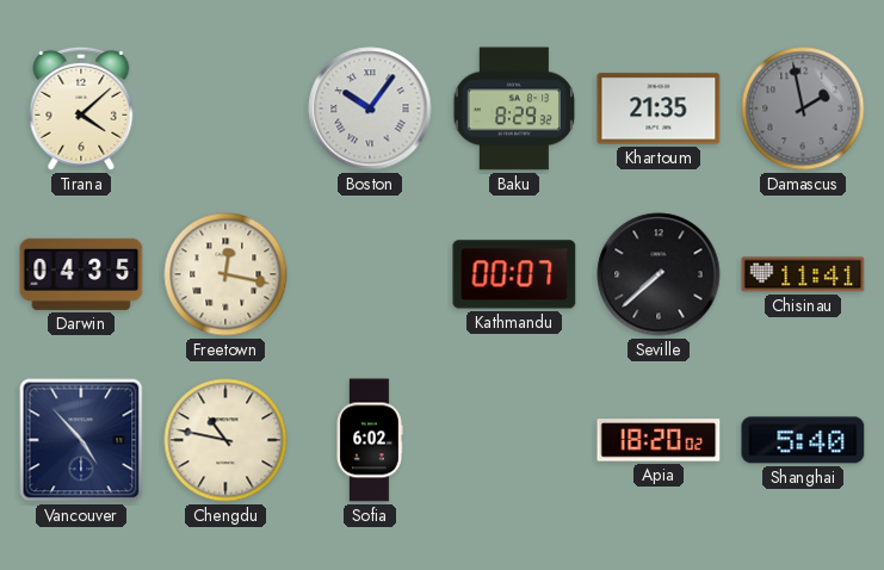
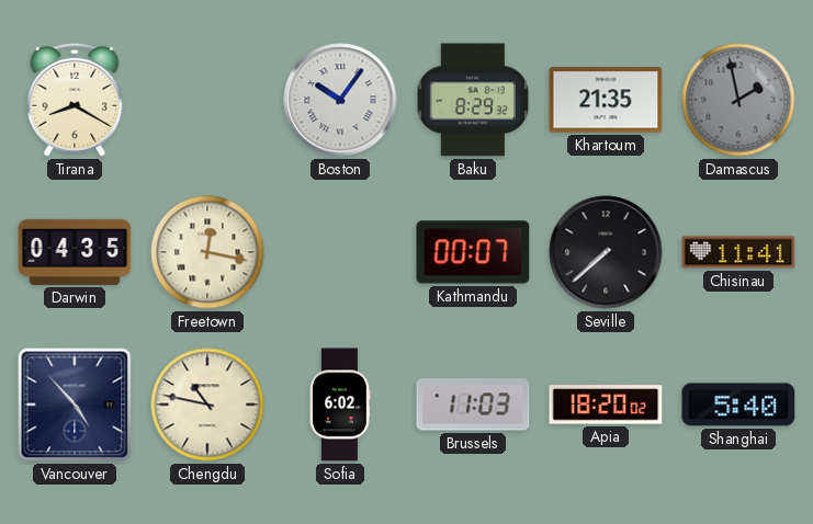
Tirana: 4:08 -> 8:20
Brussels: none -> 11:03
